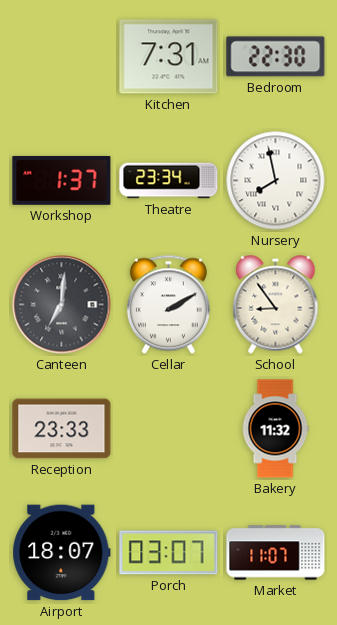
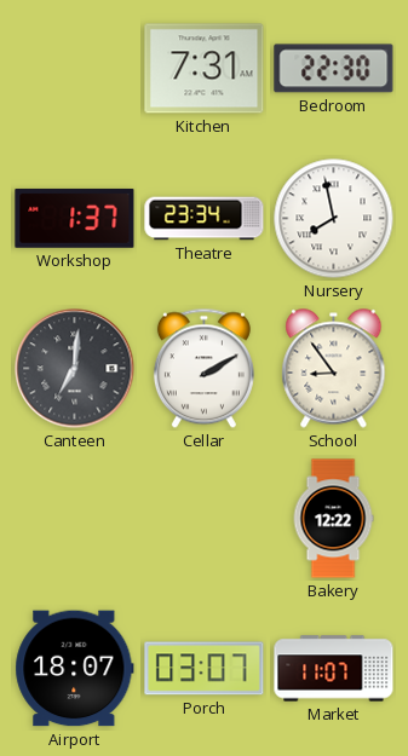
Reception: 23:33 -> none
Bakery: 11:32 -> 12:22
